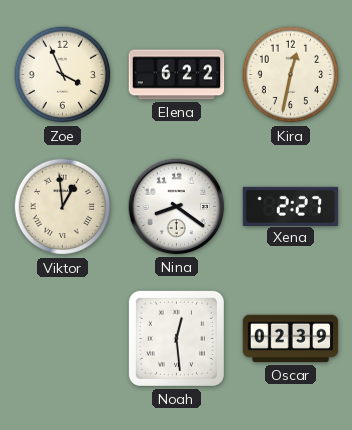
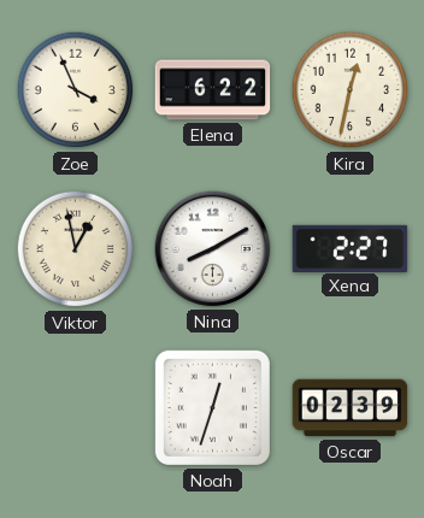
Viktor: 12:59 -> 12:58
Nina: 8:21 -> 8:10
Noah: 12:29 -> 12:33
